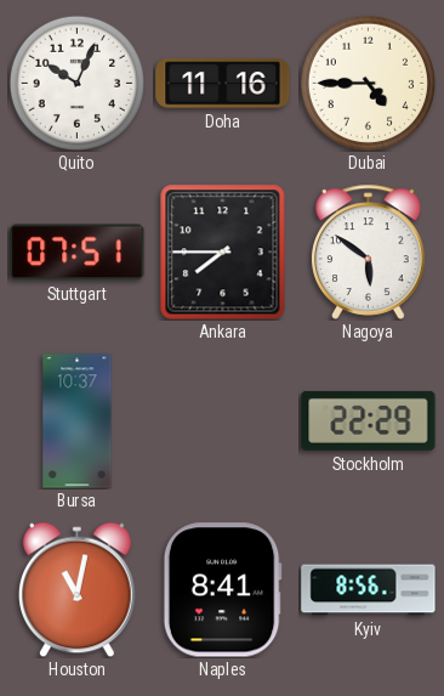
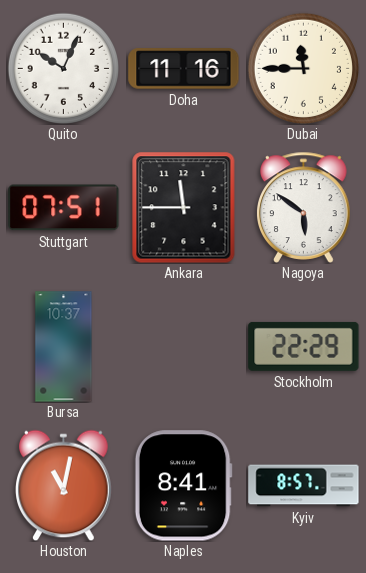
Dubai: 4:45 -> 11:45
Ankara: 7:45 -> 11:45
Kyiv: 8:56 -> 8:57
